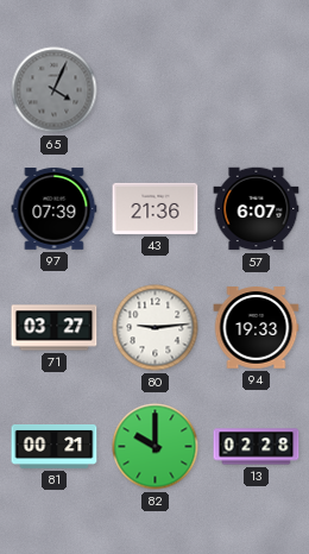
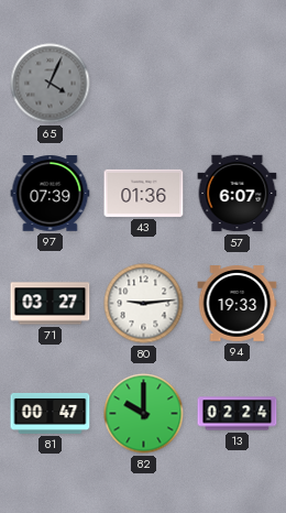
43: 21:36 -> 01:36
81: 00:21 -> 00:47
13: 02:28 -> 02:24
